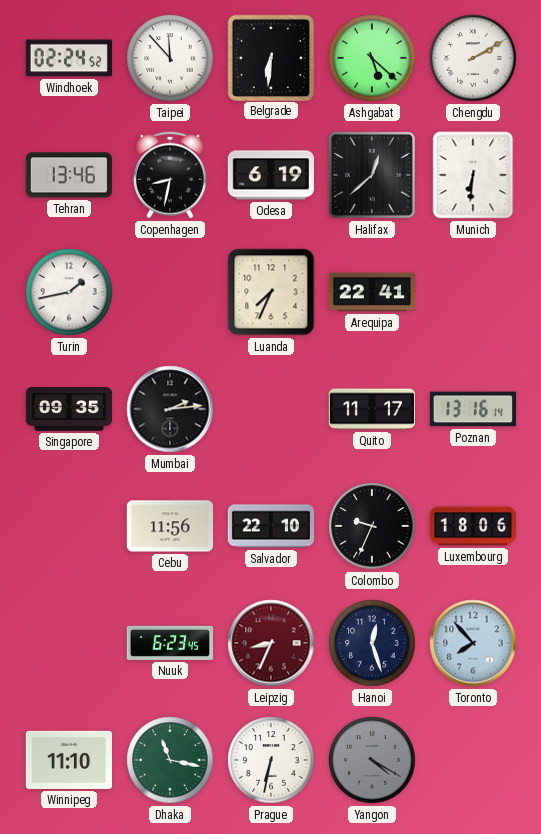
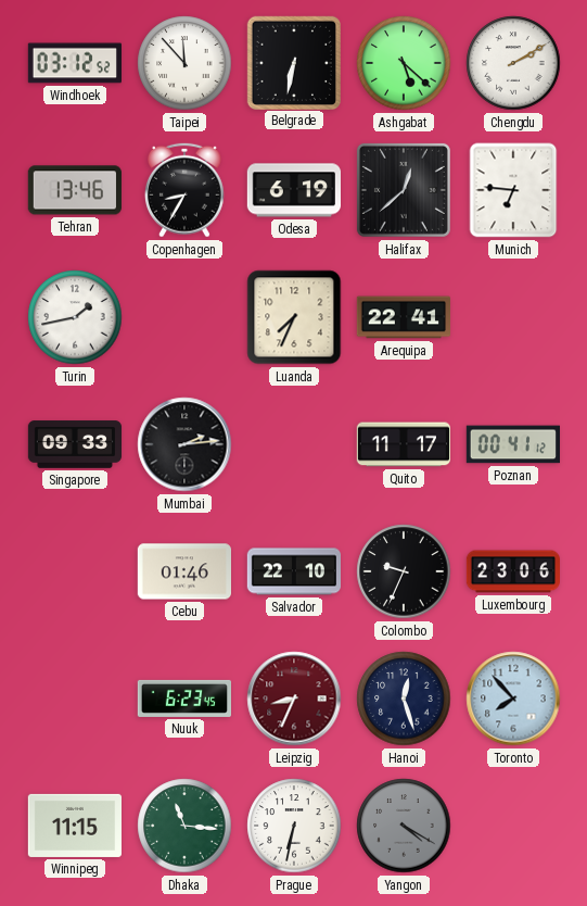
Windhoek: 02:24 -> 03:12
Belgrade: 6:31 -> 6:32
Copenhagen: 8:32 -> 8:35
Munich: 6:31 -> 6:46
Singapore: 09:35 -> 09:33
Poznan: 13:16 -> 00:41
Cebu: 11:56 -> 01:46
Luxembourg: 18:06 -> 23:06
Winnipeg: 11:10 -> 11:15
Dhaka: 11:17 -> 11:16
